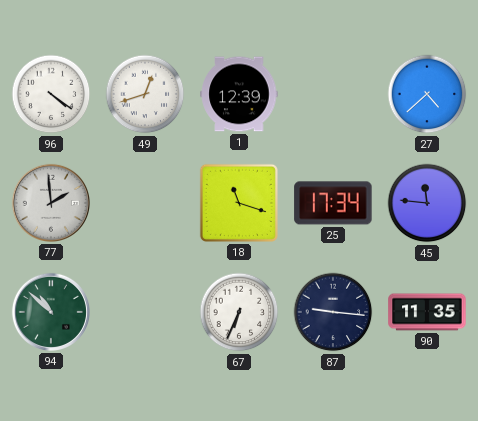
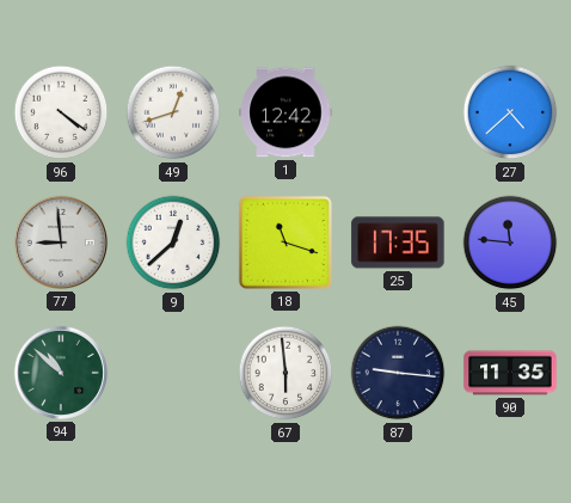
1: 12:39 -> 12:42
77: 1:59 -> 8:59
9: none -> 12:38
25: 17:34 -> 17:35
67: 6:34 -> 5:59
